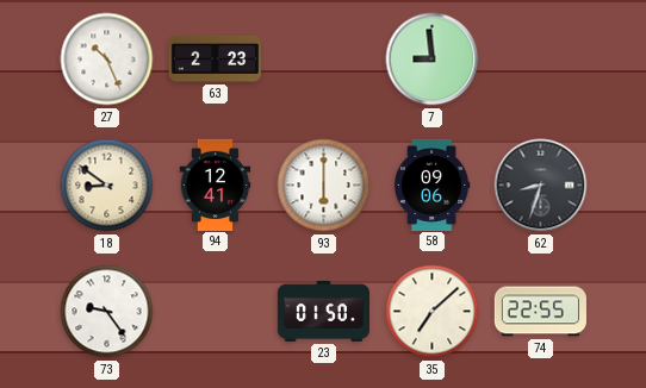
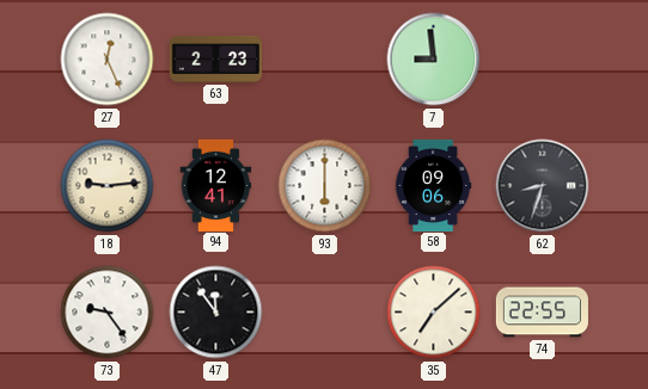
27: 10:26 -> 12:26
18: 8:51 -> 9:14
47: none -> 11:54
23: 01:50 -> none
